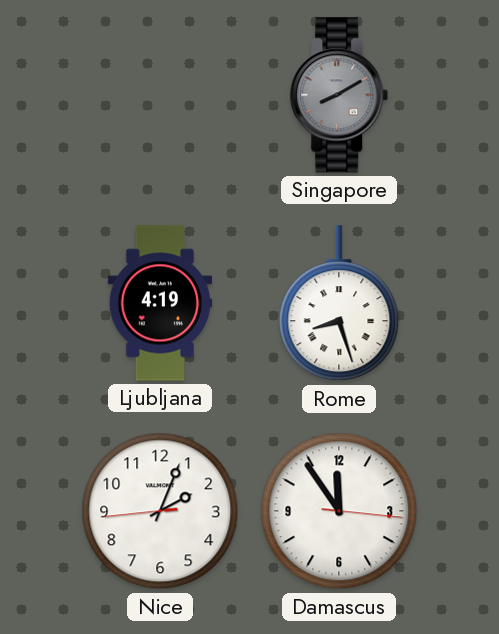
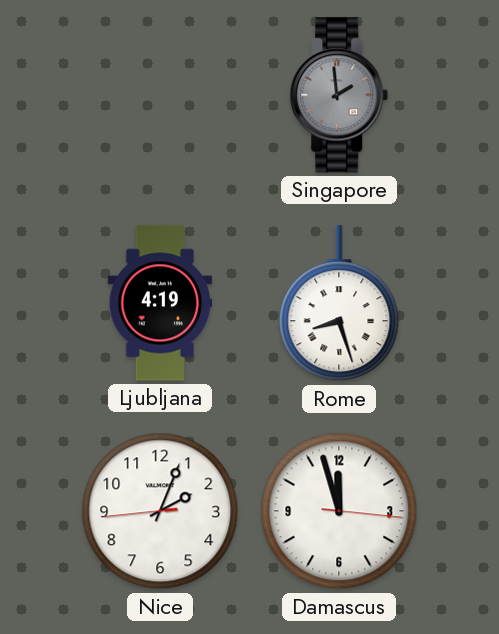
Singapore: 8:10 -> 1:59
Damascus: 11:54 -> 11:57
